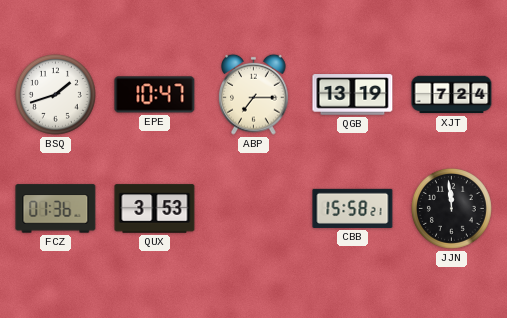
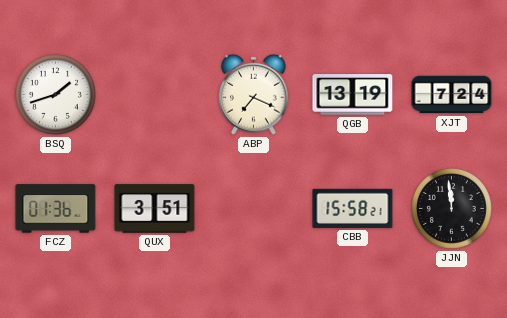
EPE: 10:47 -> none
ABP: 7:15 -> 7:19
QUX: 3:53 -> 3:51
